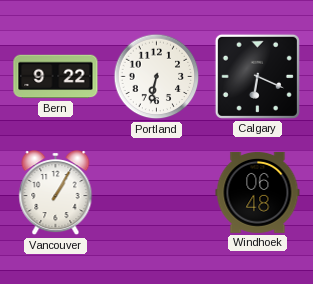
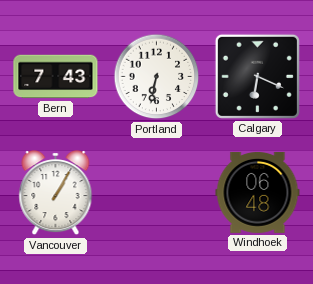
Bern: 9:22 -> 7:43
